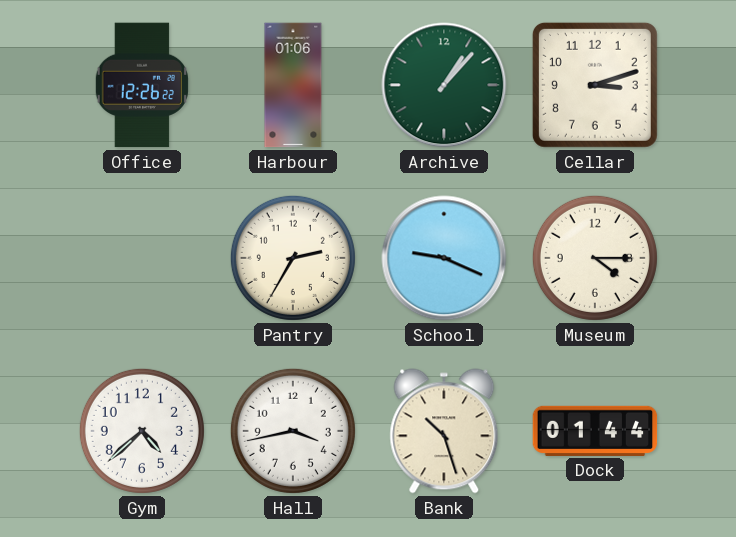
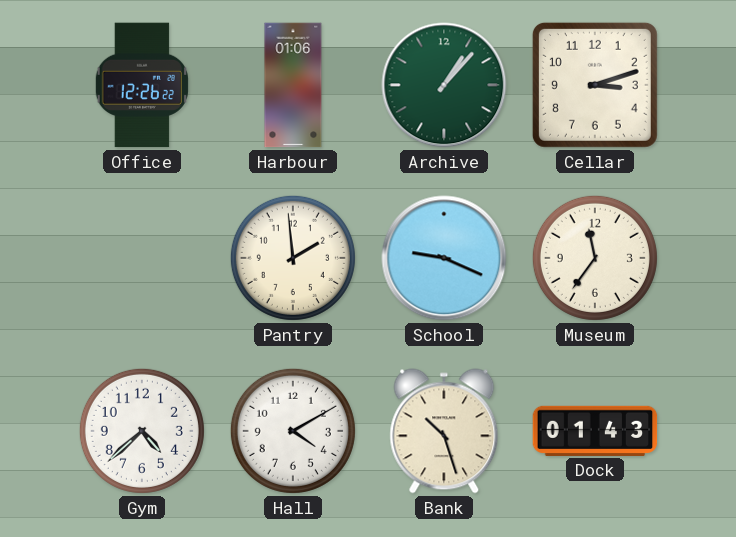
Pantry: 2:35 -> 1:59
Museum: 4:15 -> 11:36
Hall: 3:43 -> 4:10
Dock: 01:44 -> 01:43
